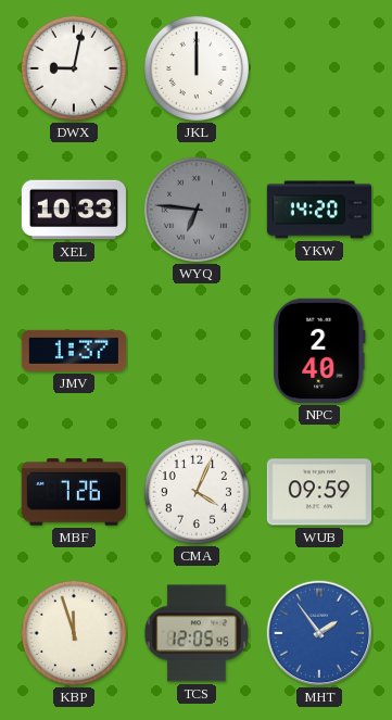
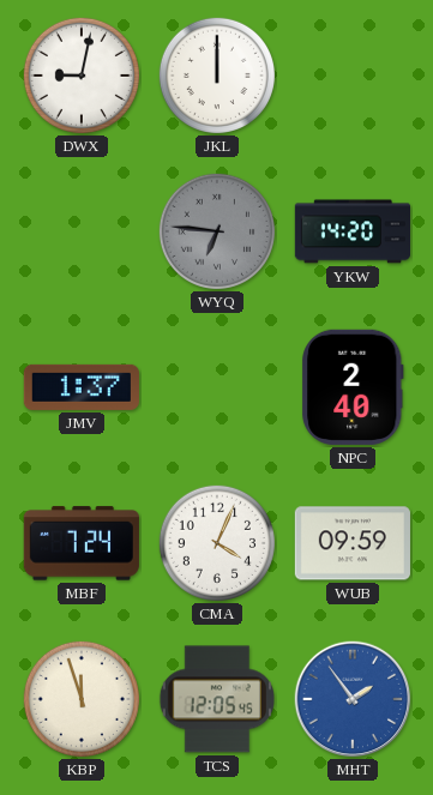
XEL: 10:33 -> none
MBF: 7:26 -> 7:24
